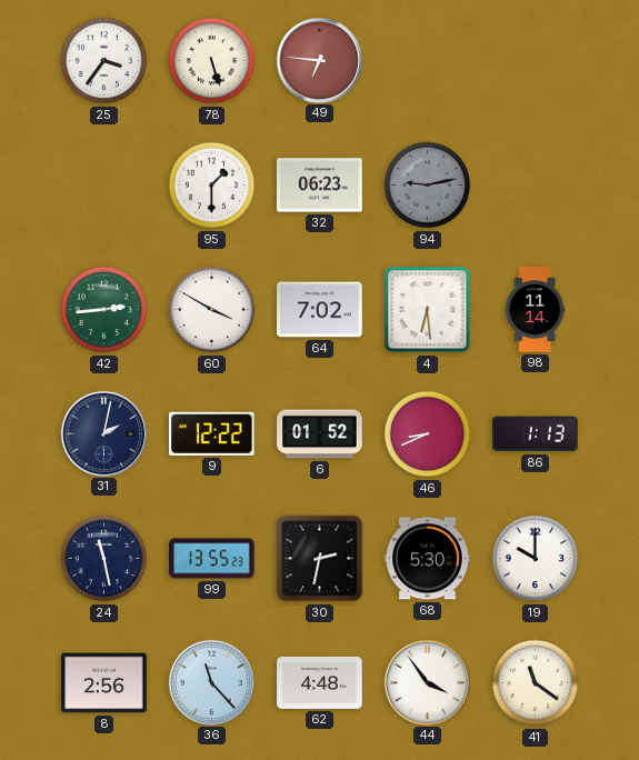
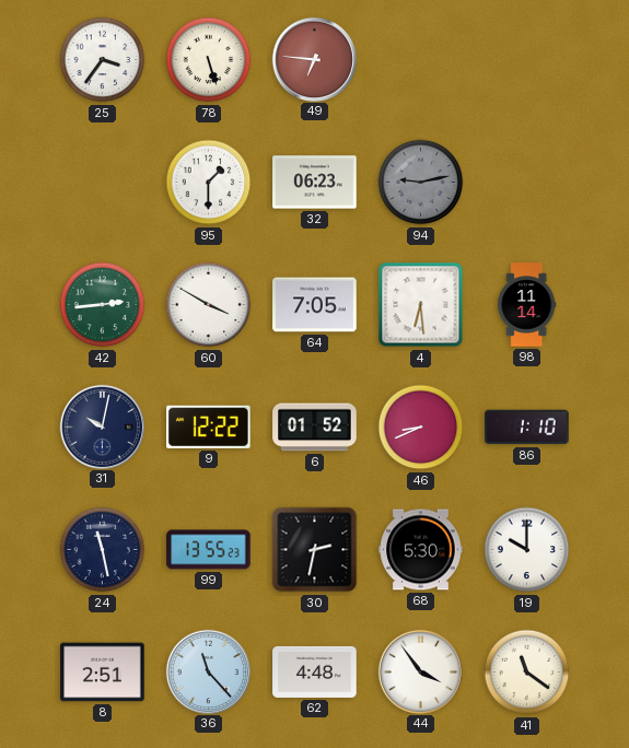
64: 7:02 -> 7:05
31: 2:02 -> 10:02
86: 1:13 -> 1:10
8: 2:56 -> 2:51
